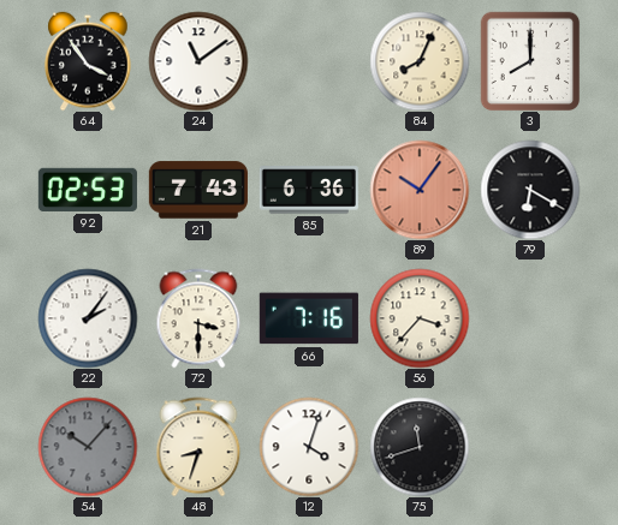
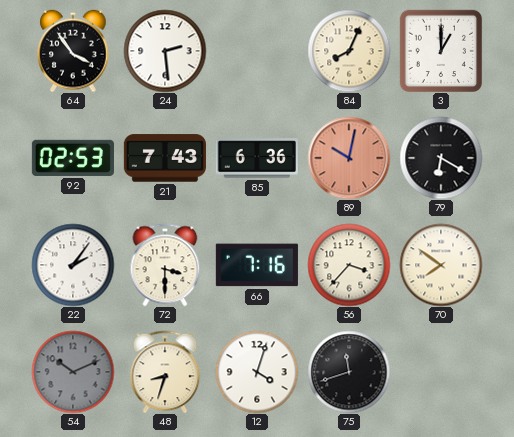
24: 11:09 -> 2:29
3: 8:00 -> 1:00
89: 10:06 -> 10:02
70: none -> 7:51
54: 10:07 -> 10:11
